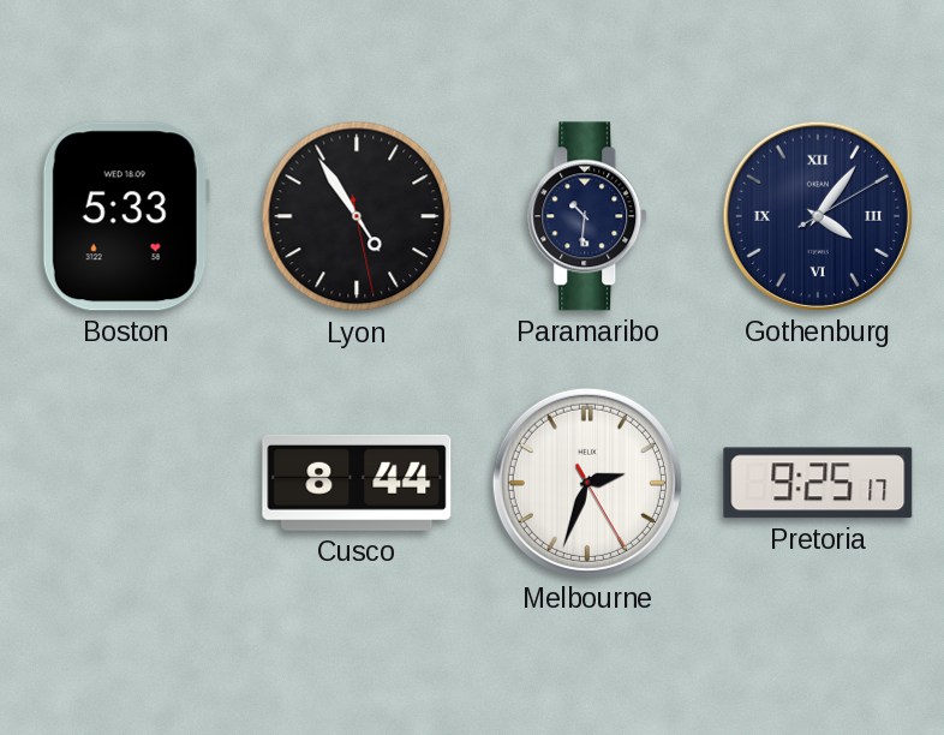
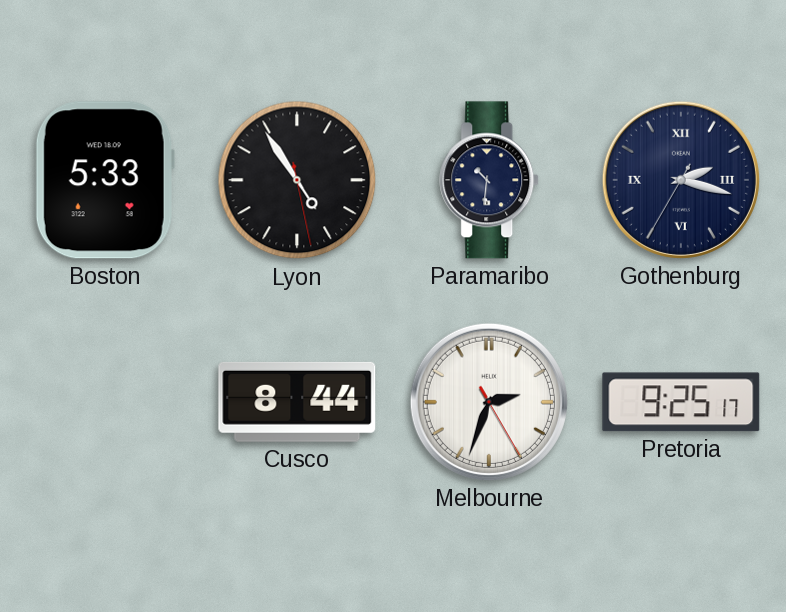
Gothenburg: 4:06 -> 2:17
